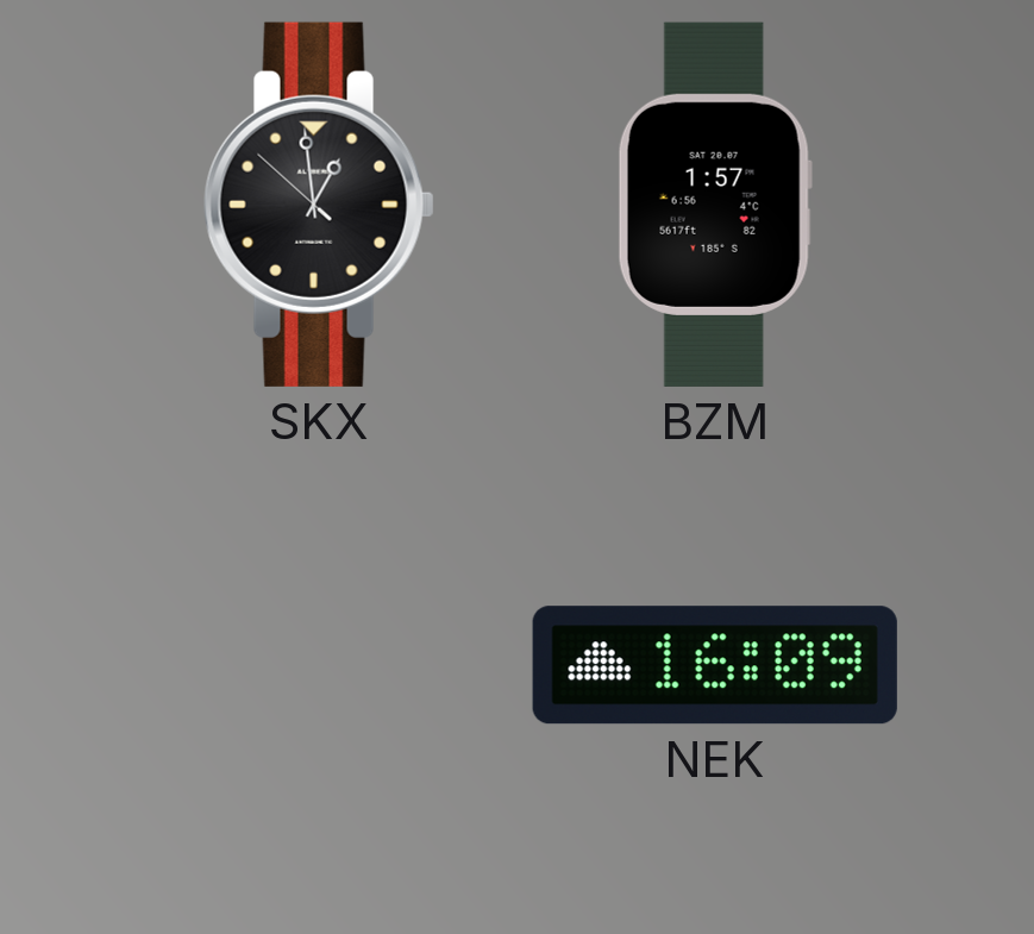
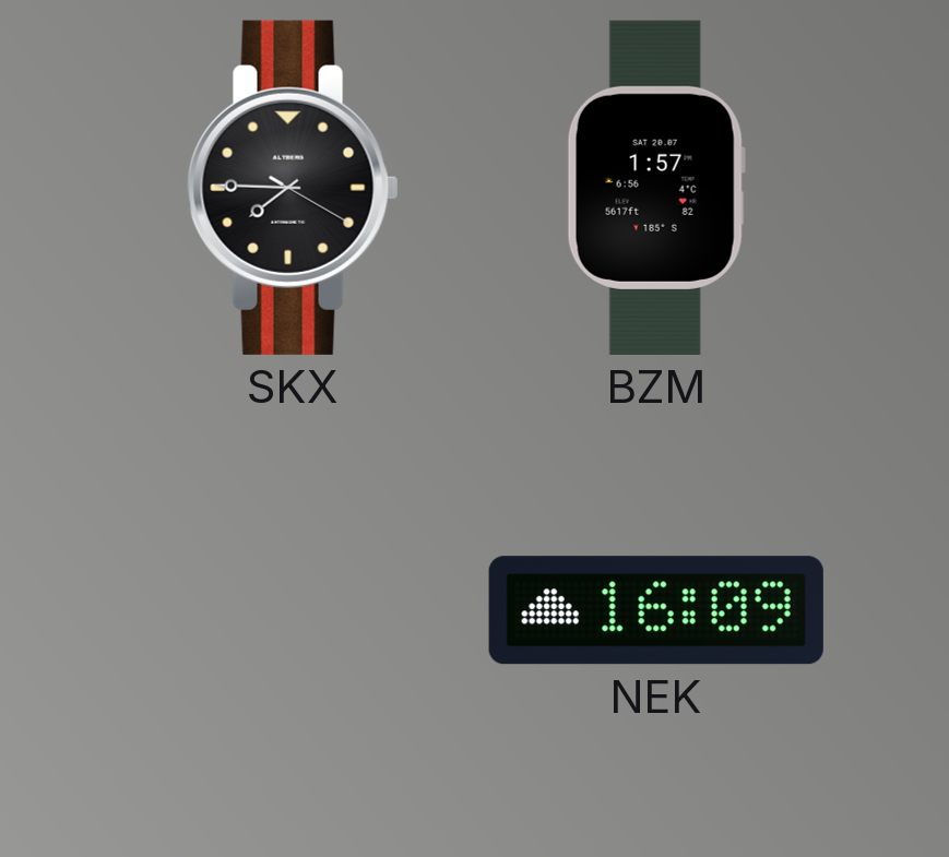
SKX: 12:58 -> 7:45
